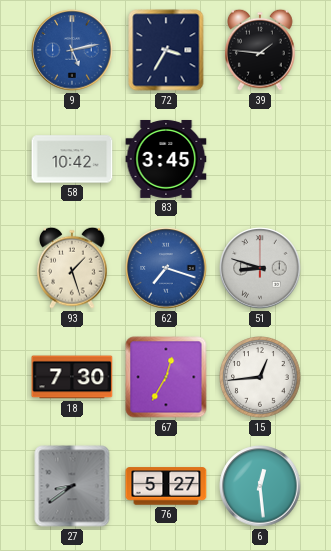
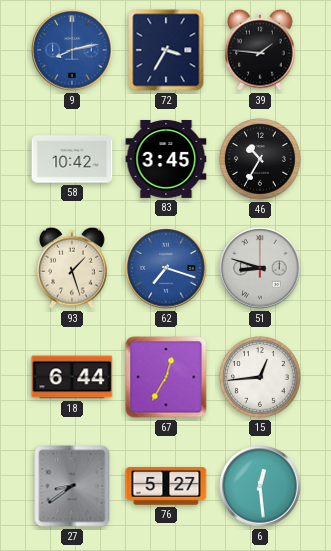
9: 5:13 -> 8:13
46: none -> 10:35
18: 7:30 -> 6:44
